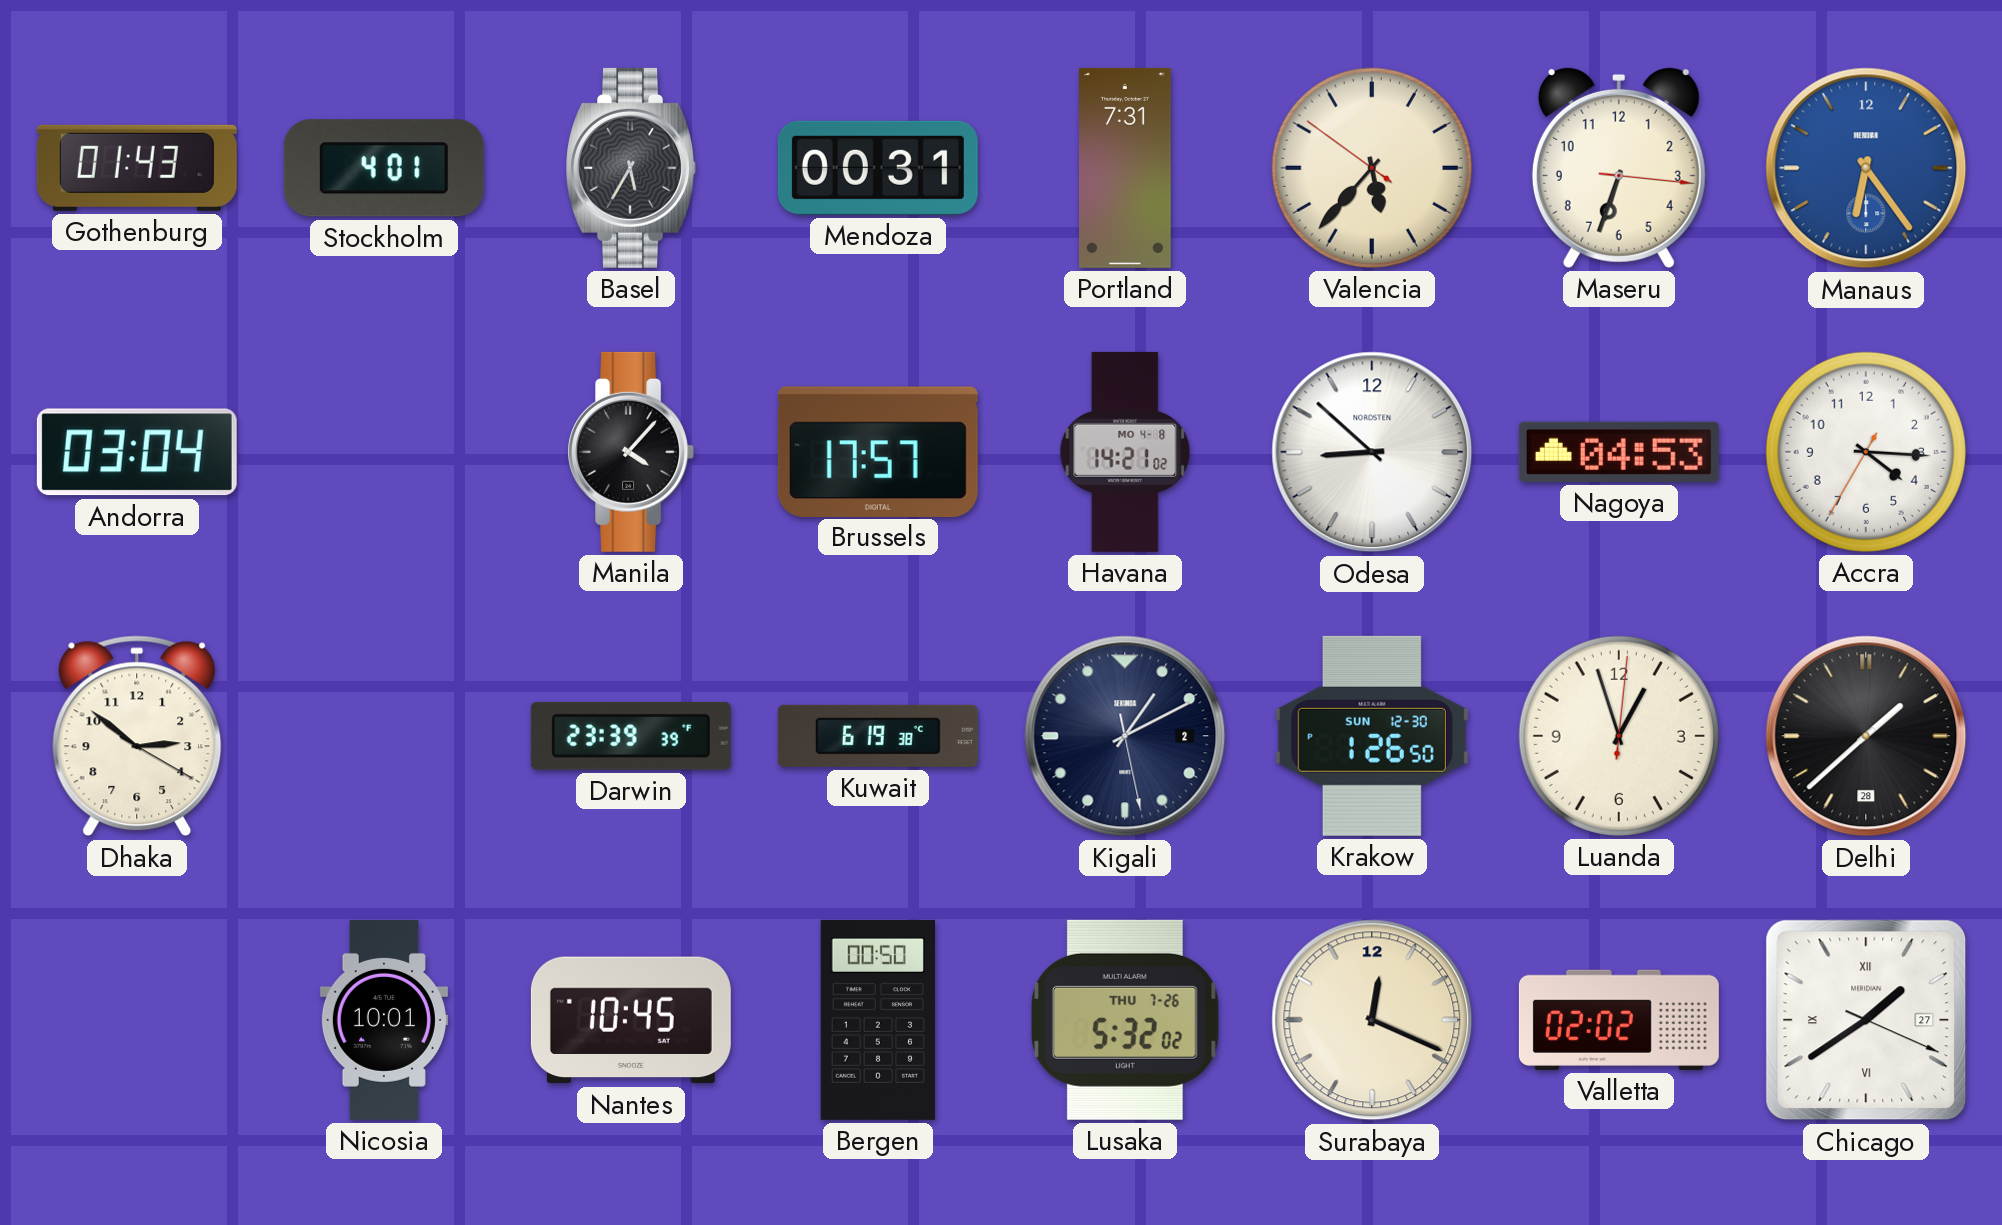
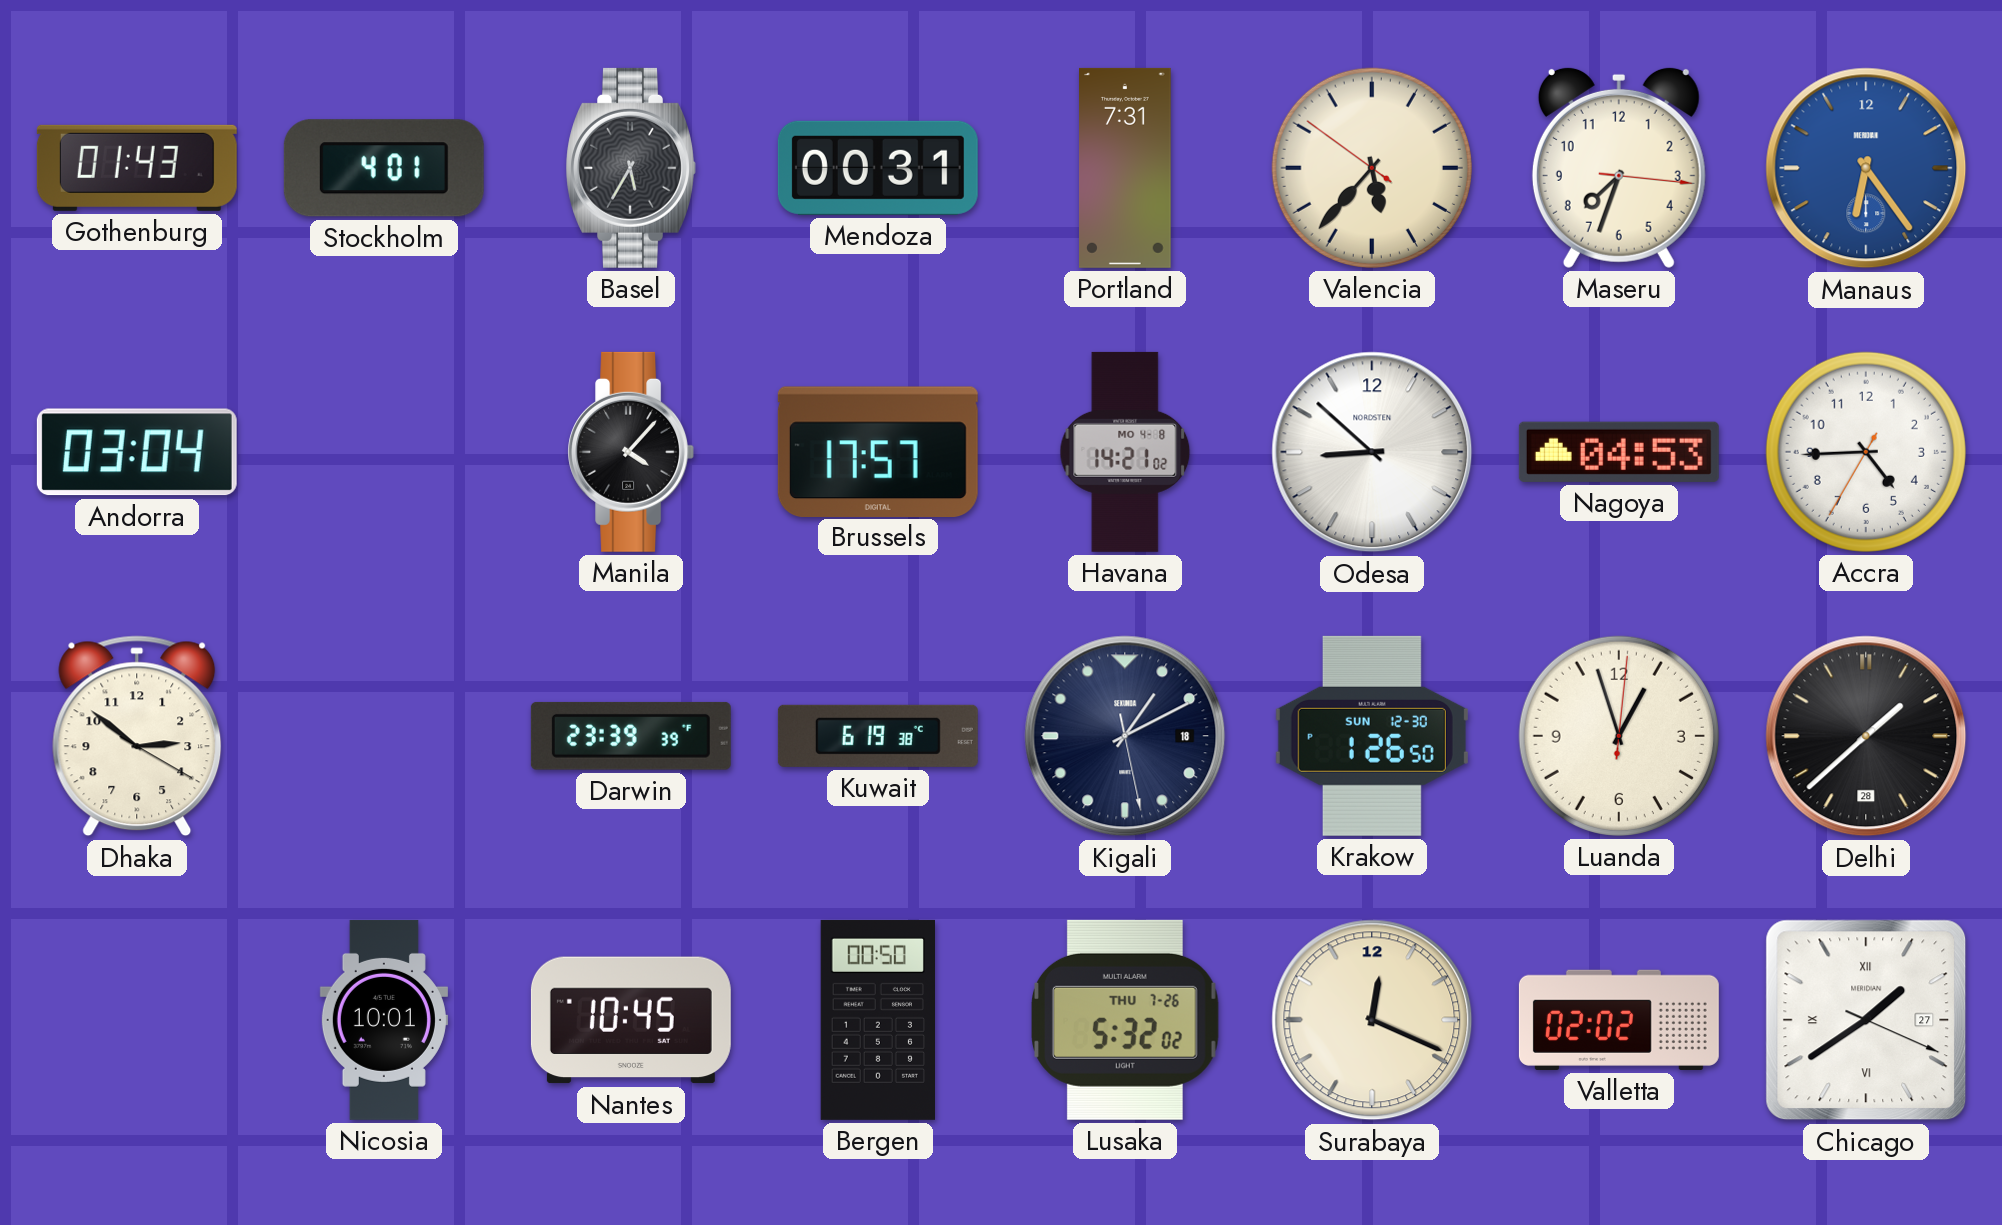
Maseru: 6:33 -> 7:33
Accra: 4:15 -> 4:44
Kigali date: 2 -> 18
